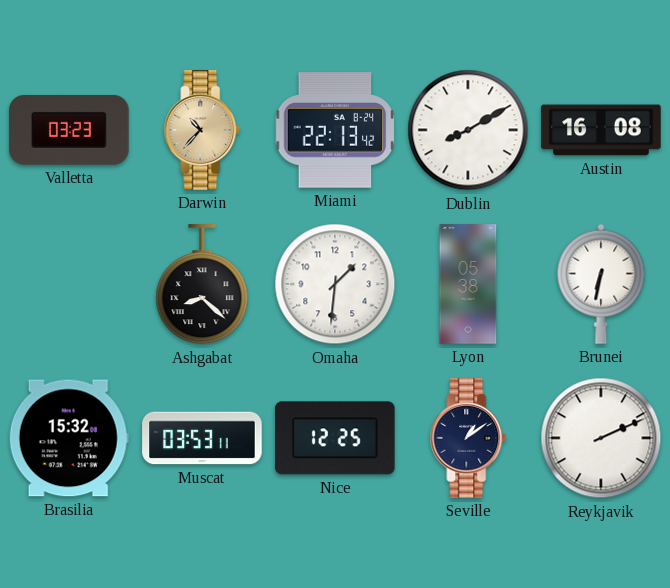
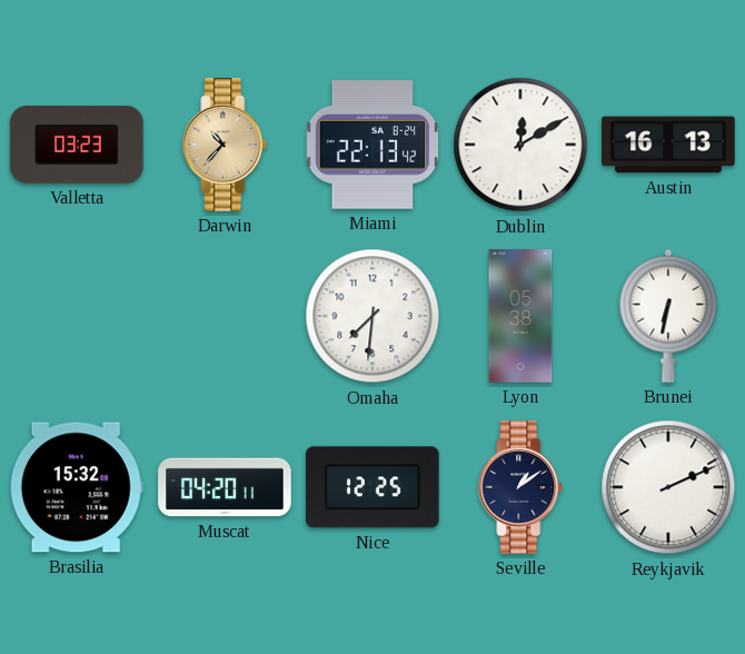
Dublin: 8:10 -> 12:10
Austin: 16:08 -> 16:13
Ashgabat: 8:22 -> none
Omaha: 1:31 -> 7:31
Muscat: 03:53 -> 04:20
